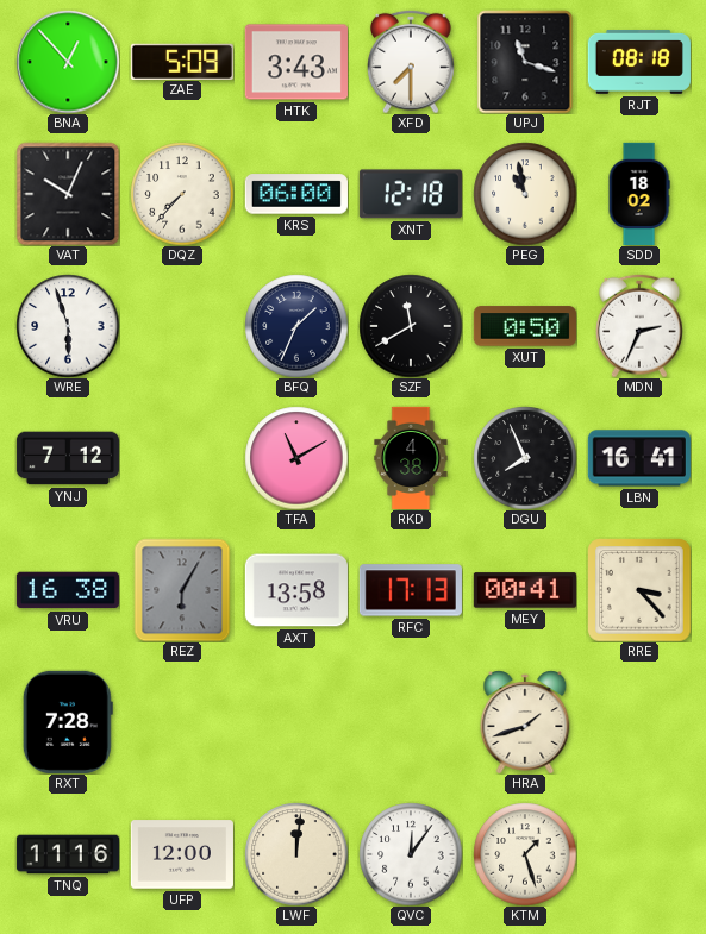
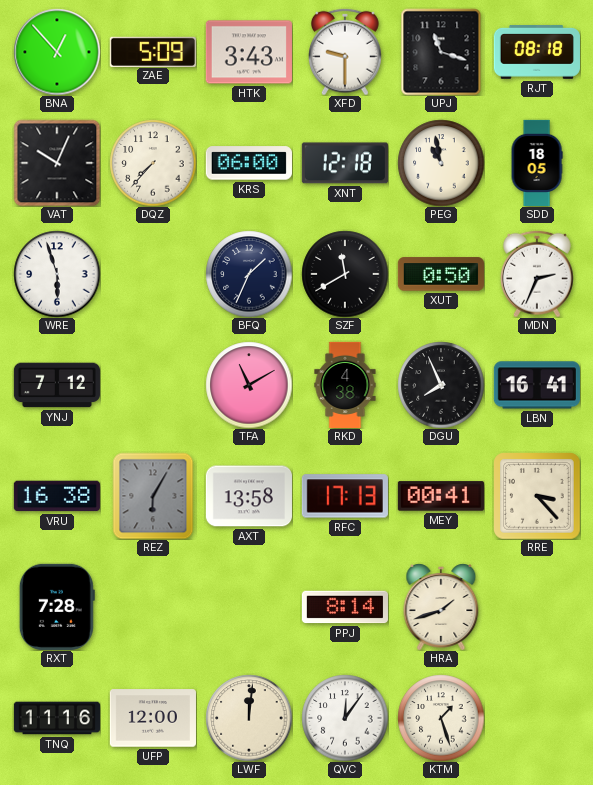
XFD: 7:30 -> 9:30
SDD: 18:02 -> 18:05
PPJ: none -> 8:14
